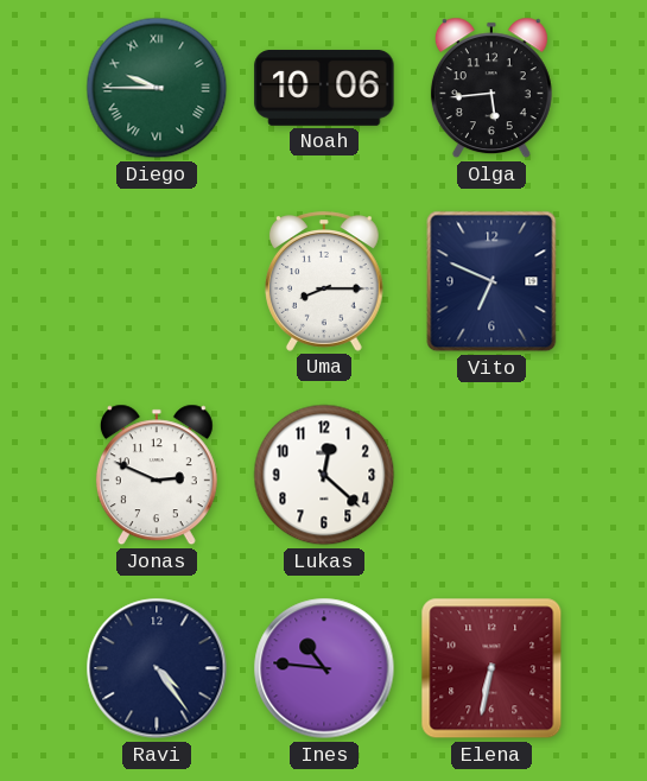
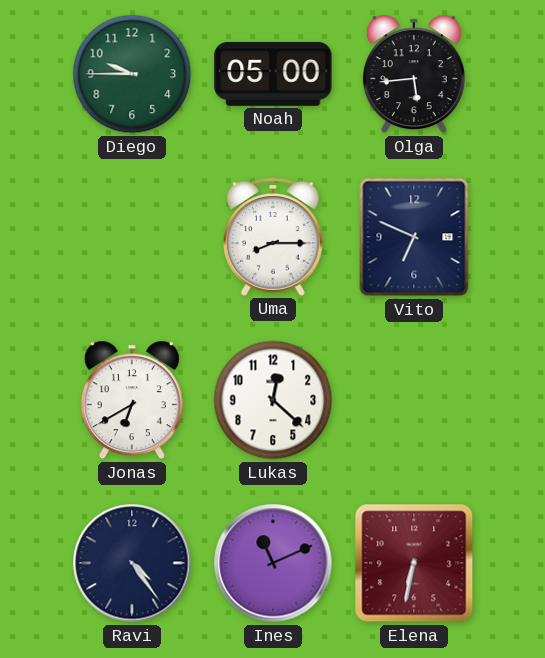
Diego numerals: Roman -> Arabic
Noah: 10:06 -> 05:00
Jonas: 2:49 -> 6:40
Ines: 10:46 -> 11:11
